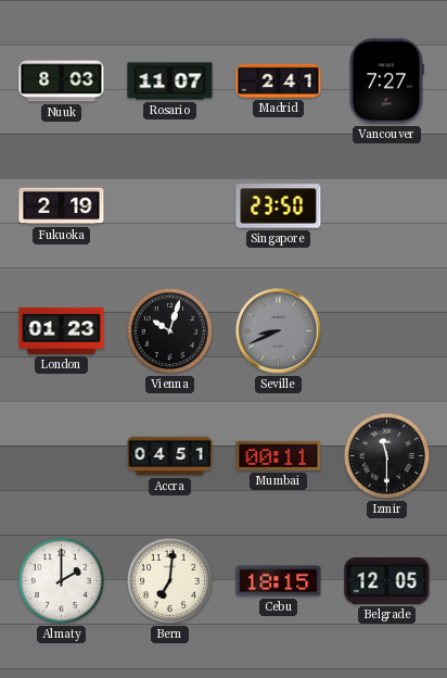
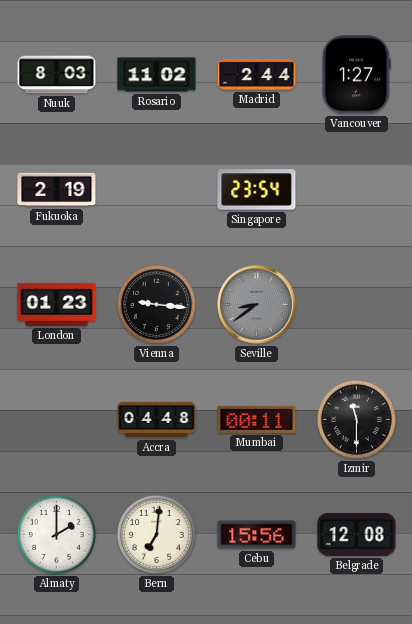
Rosario: 11:07 -> 11:02
Madrid: 2:41 -> 2:44
Vancouver: 7:27 -> 1:27
Singapore: 23:50 -> 23:54
Vienna: 10:03 -> 9:16
Seville: 8:41 -> 8:39
Accra: 04:51 -> 04:48
Cebu: 18:15 -> 15:56
Belgrade: 12:05 -> 12:08
